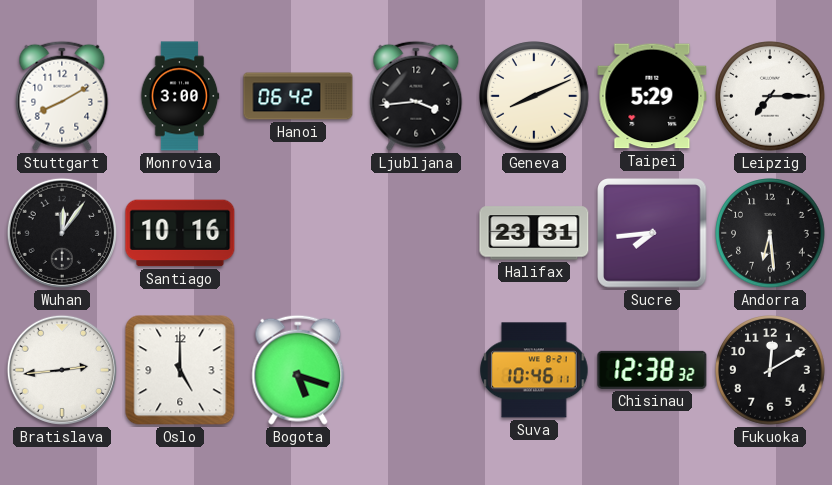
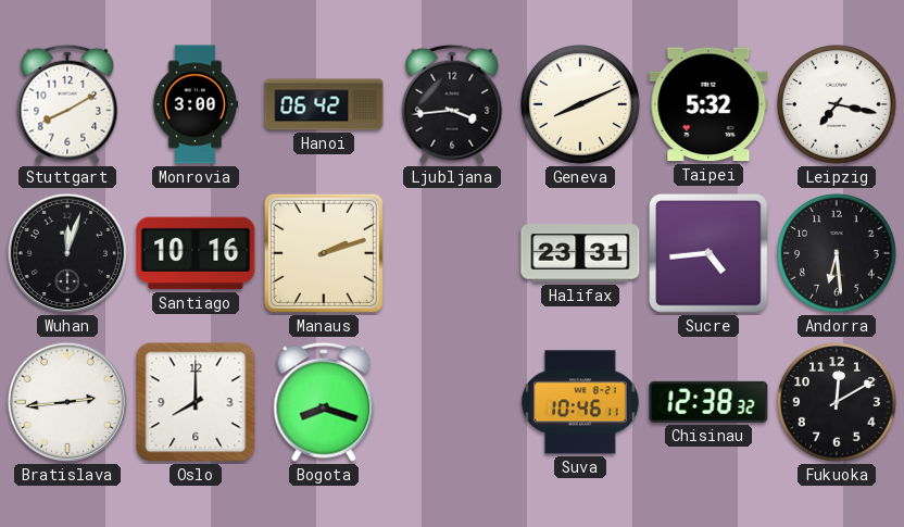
Taipei: 5:29 -> 5:32
Leipzig: 7:15 -> 7:17
Wuhan: 12:06 -> 12:03
Manaus: none -> 2:12
Sucre: 7:44 -> 4:44
Oslo: 5:00 -> 8:00
Bogota: 5:18 -> 8:18
